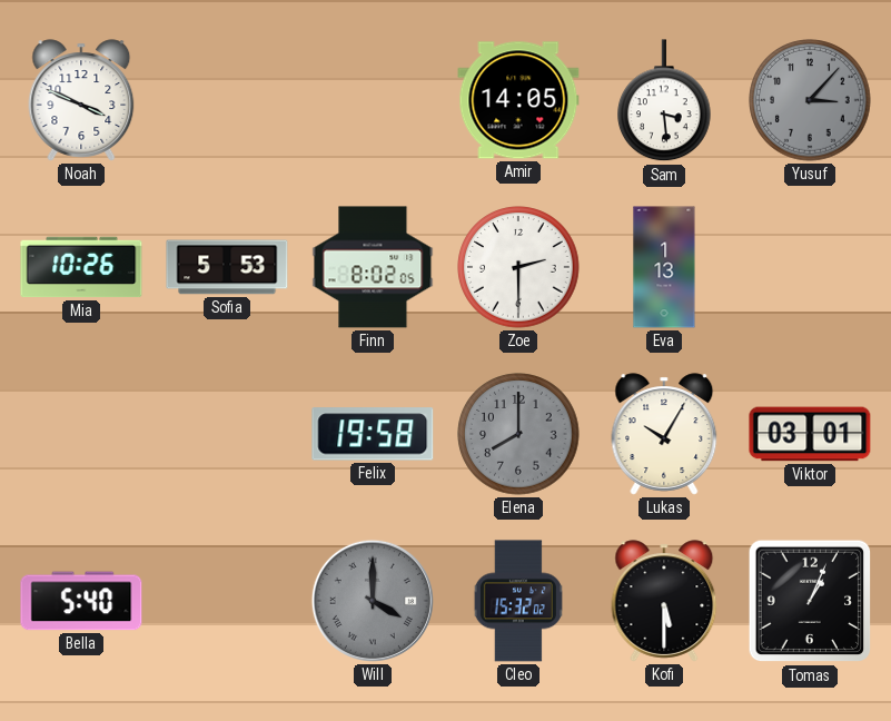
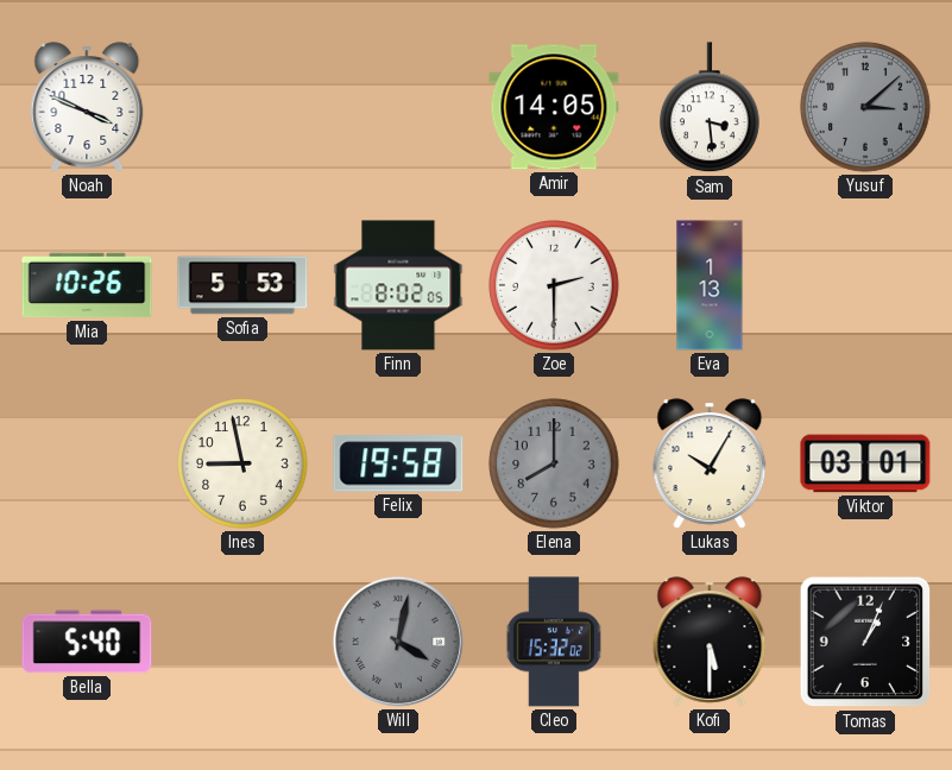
Yusuf: 3:07 -> 3:08
Ines: none -> 8:58
Will: 4:00 -> 4:02
